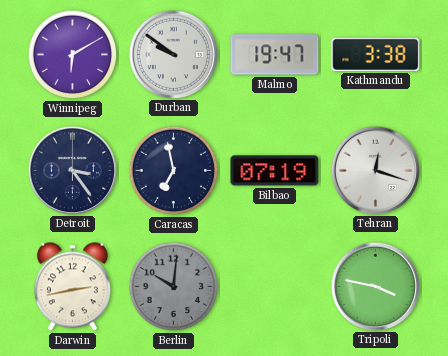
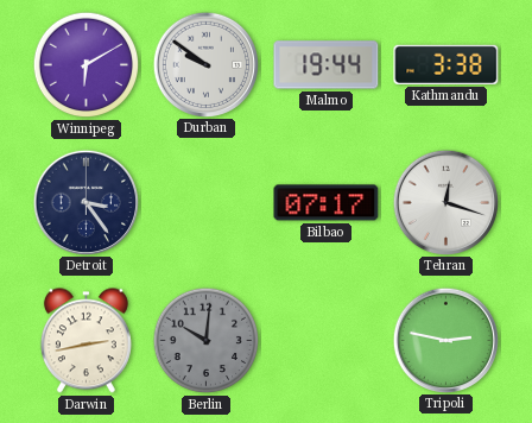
Malmo: 19:47 -> 19:44
Caracas: 6:58 -> none
Bilbao: 07:19 -> 07:17
Tripoli: 3:47 -> 2:47
